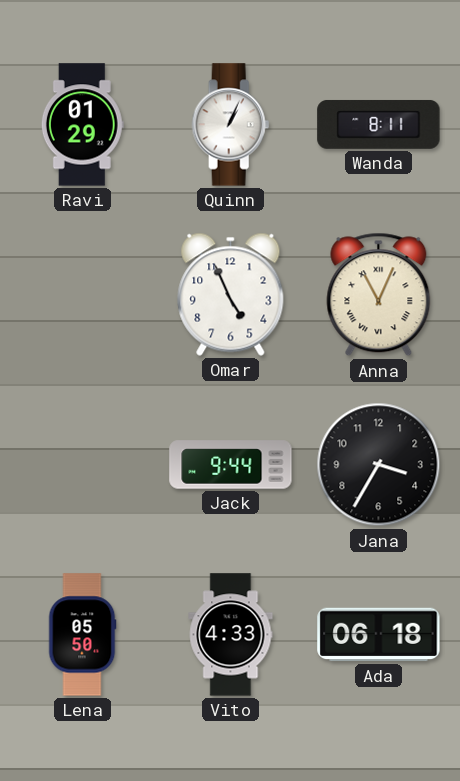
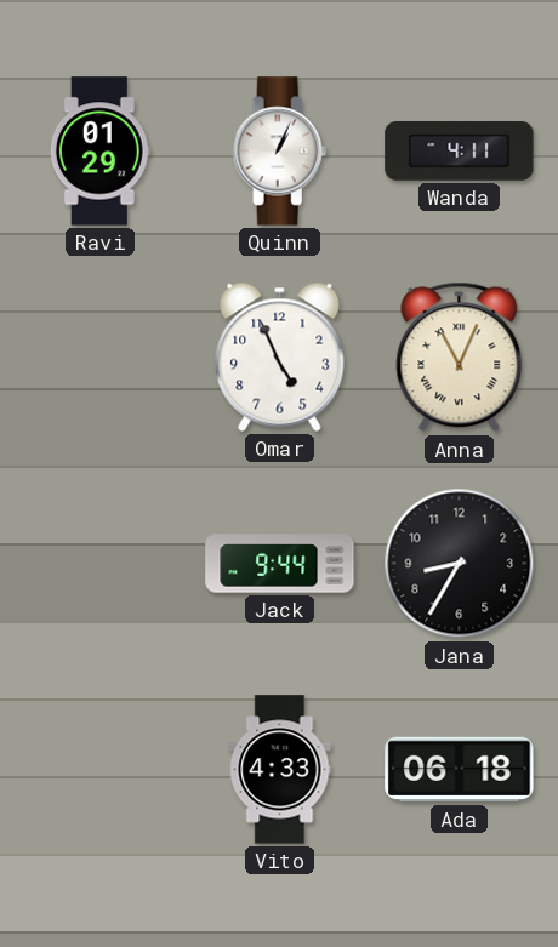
Wanda: 8:11 -> 4:11
Jana: 3:35 -> 8:35
Lena: 05:50 -> none
